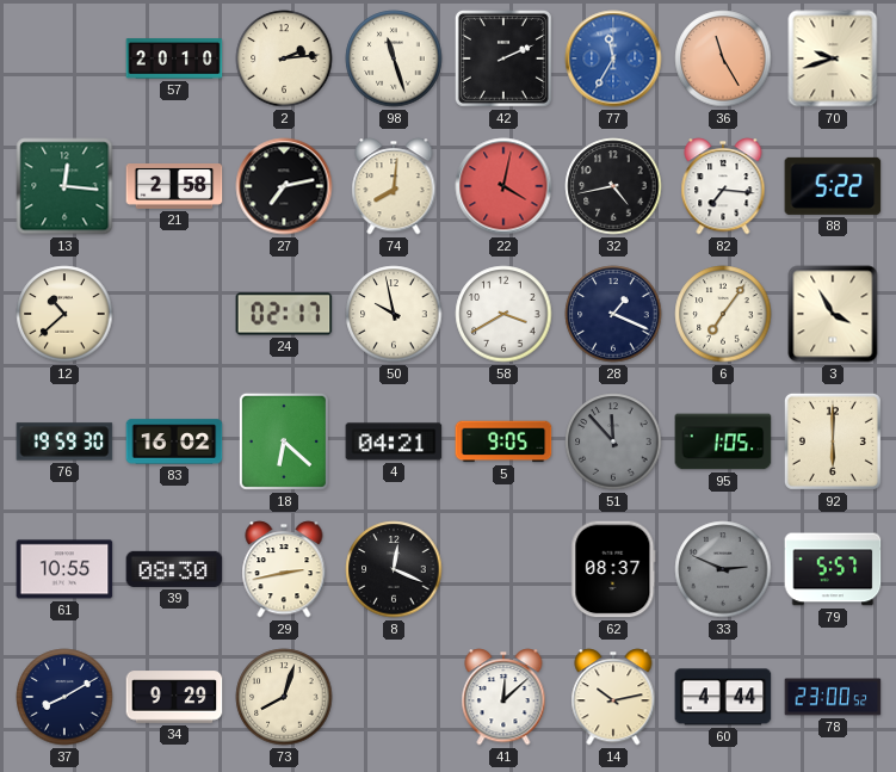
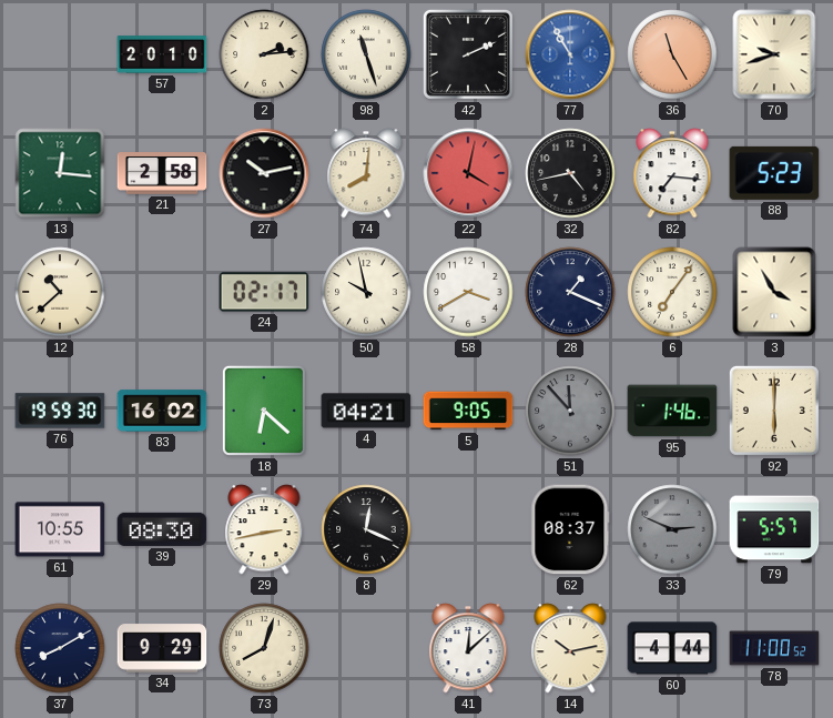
77: 11:35 -> 10:55
27: 7:13 -> 10:13
88: 5:22 -> 5:23
95: 1:05 -> 1:46
78: 23:00 -> 11:00
